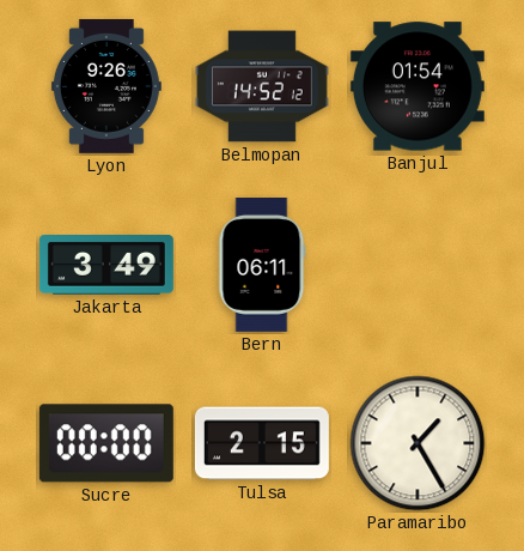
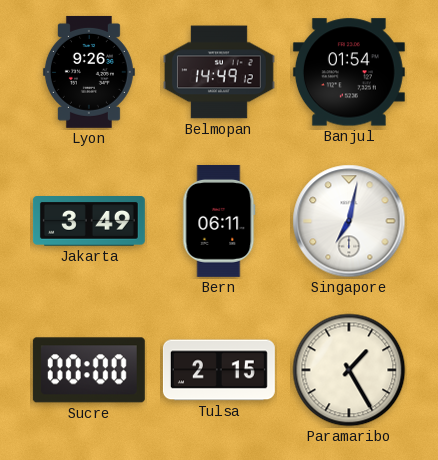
Belmopan: 14:52 -> 14:49
Singapore: none -> 7:02
